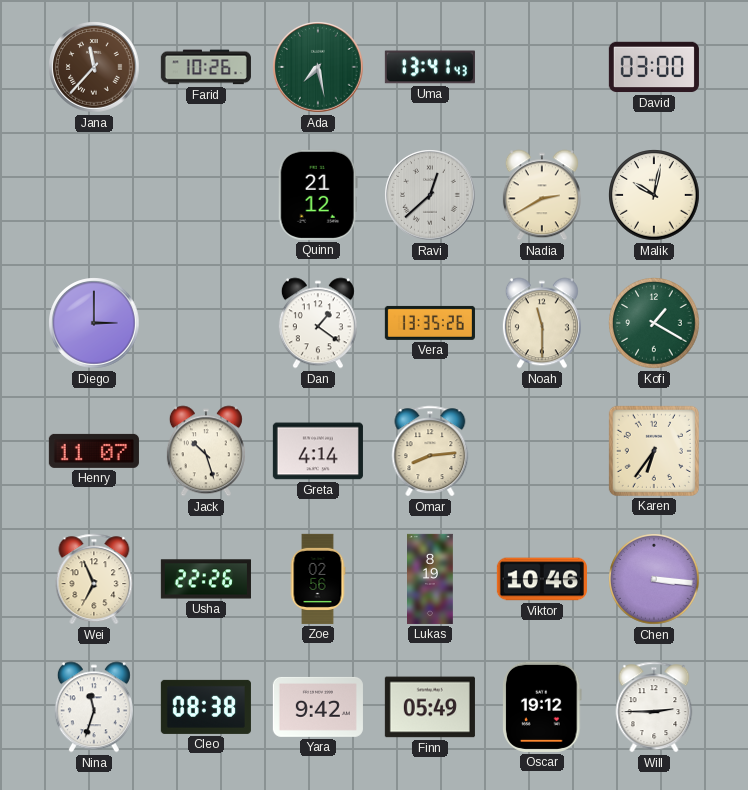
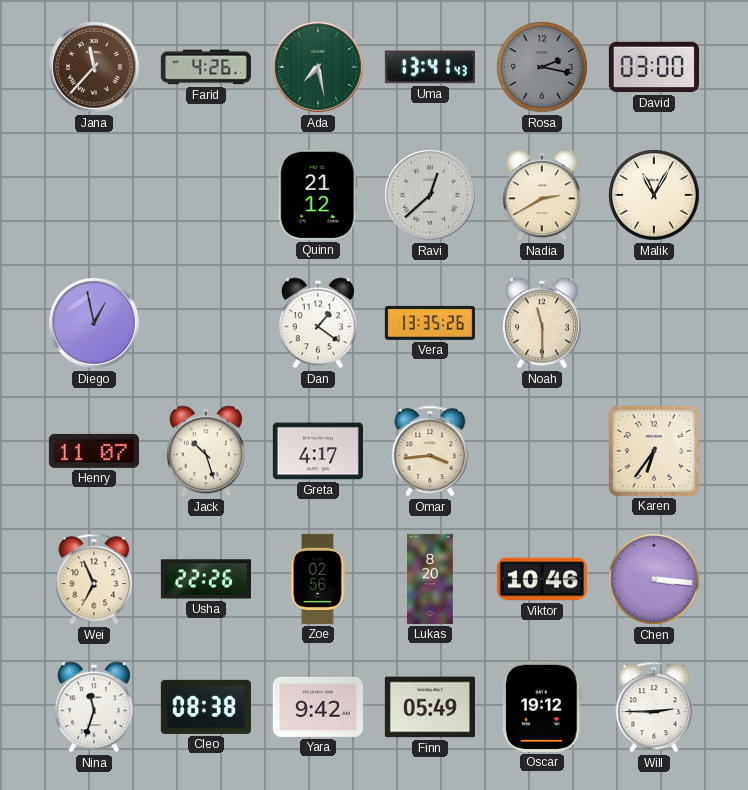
Farid: 10:26 -> 4:26
Rosa: none -> 2:17
Malik: 10:02 -> 11:05
Diego: 3:00 -> 12:58
Kofi: 1:20 -> none
Greta: 4:14 -> 4:17
Omar: 8:14 -> 3:44
Lukas: 8:19 -> 8:20
